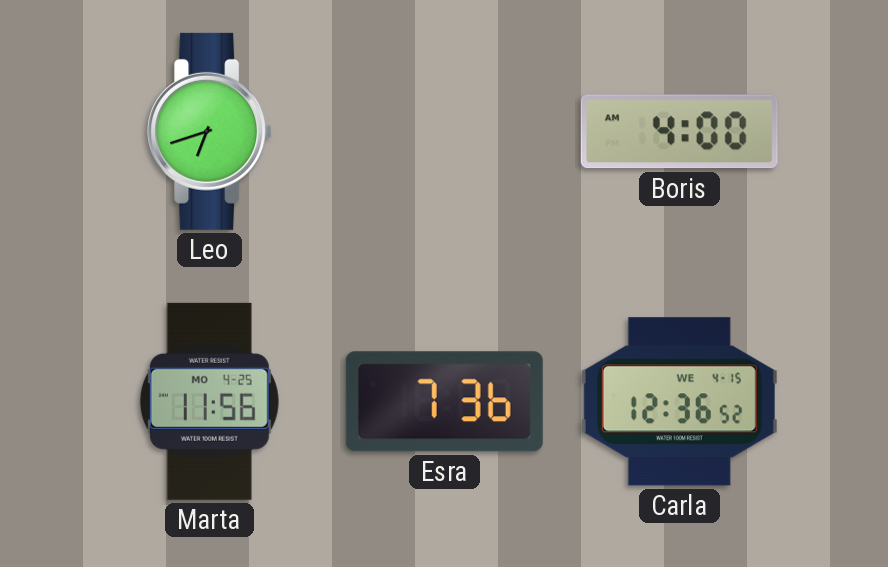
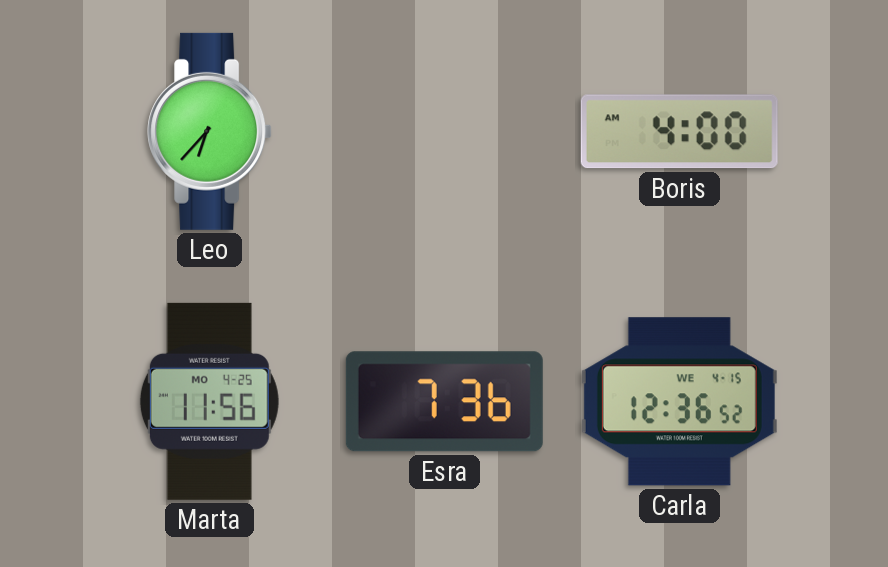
Leo: 6:42 -> 6:37
